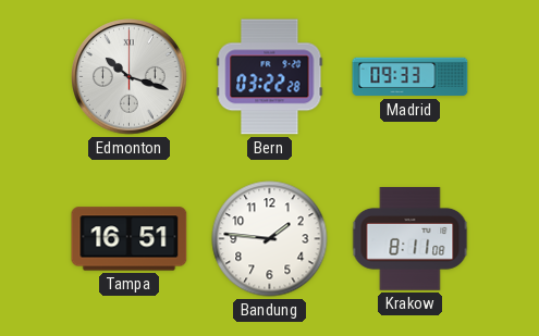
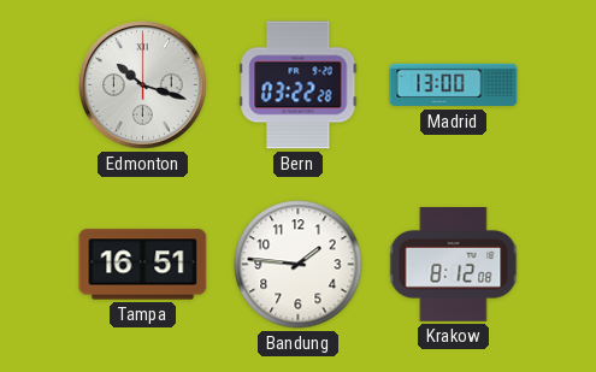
Madrid: 09:33 -> 13:00
Krakow: 8:11 -> 8:12
